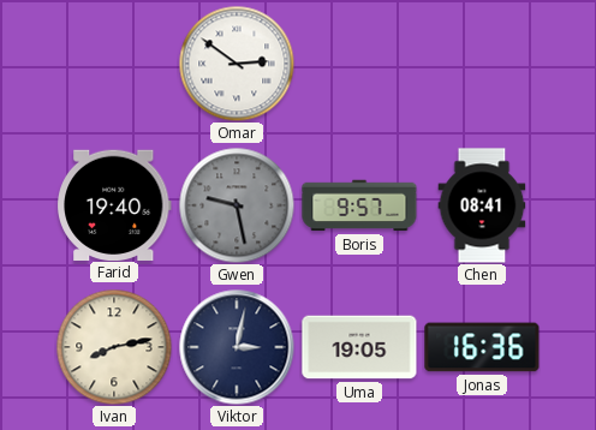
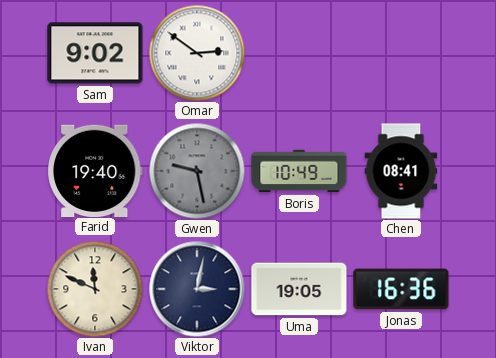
Sam: none -> 9:02
Boris: 9:57 -> 10:49
Ivan: 8:13 -> 11:49
